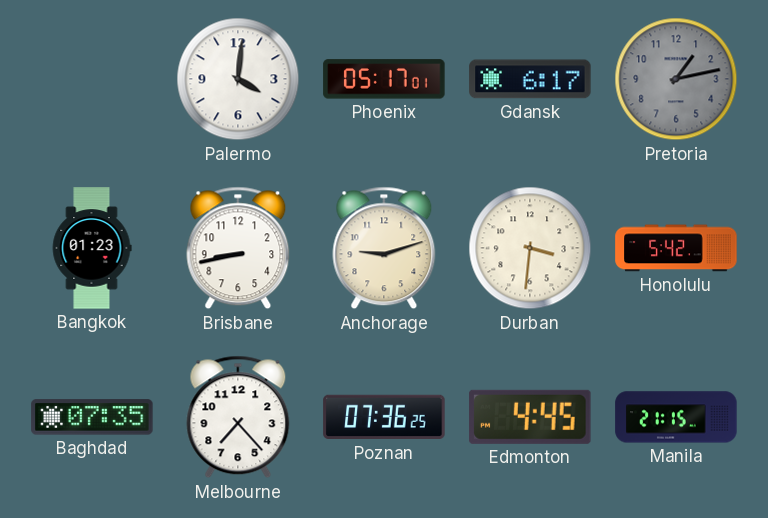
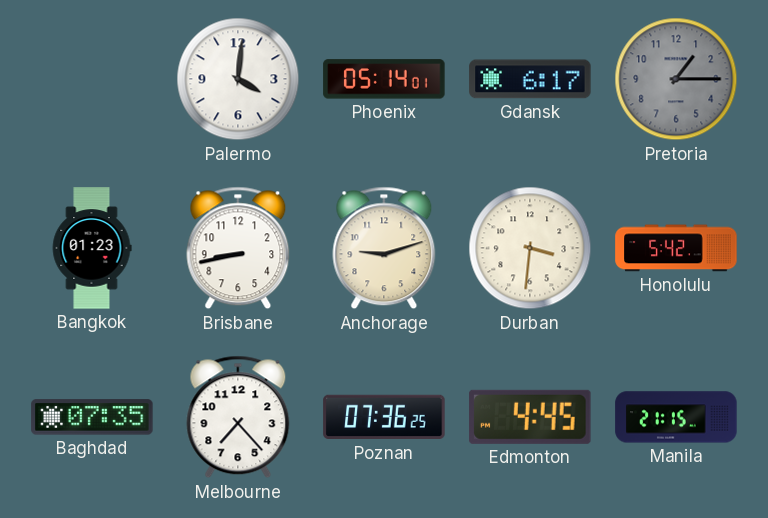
Phoenix: 05:17 -> 05:14
Pretoria: 1:13 -> 1:15
